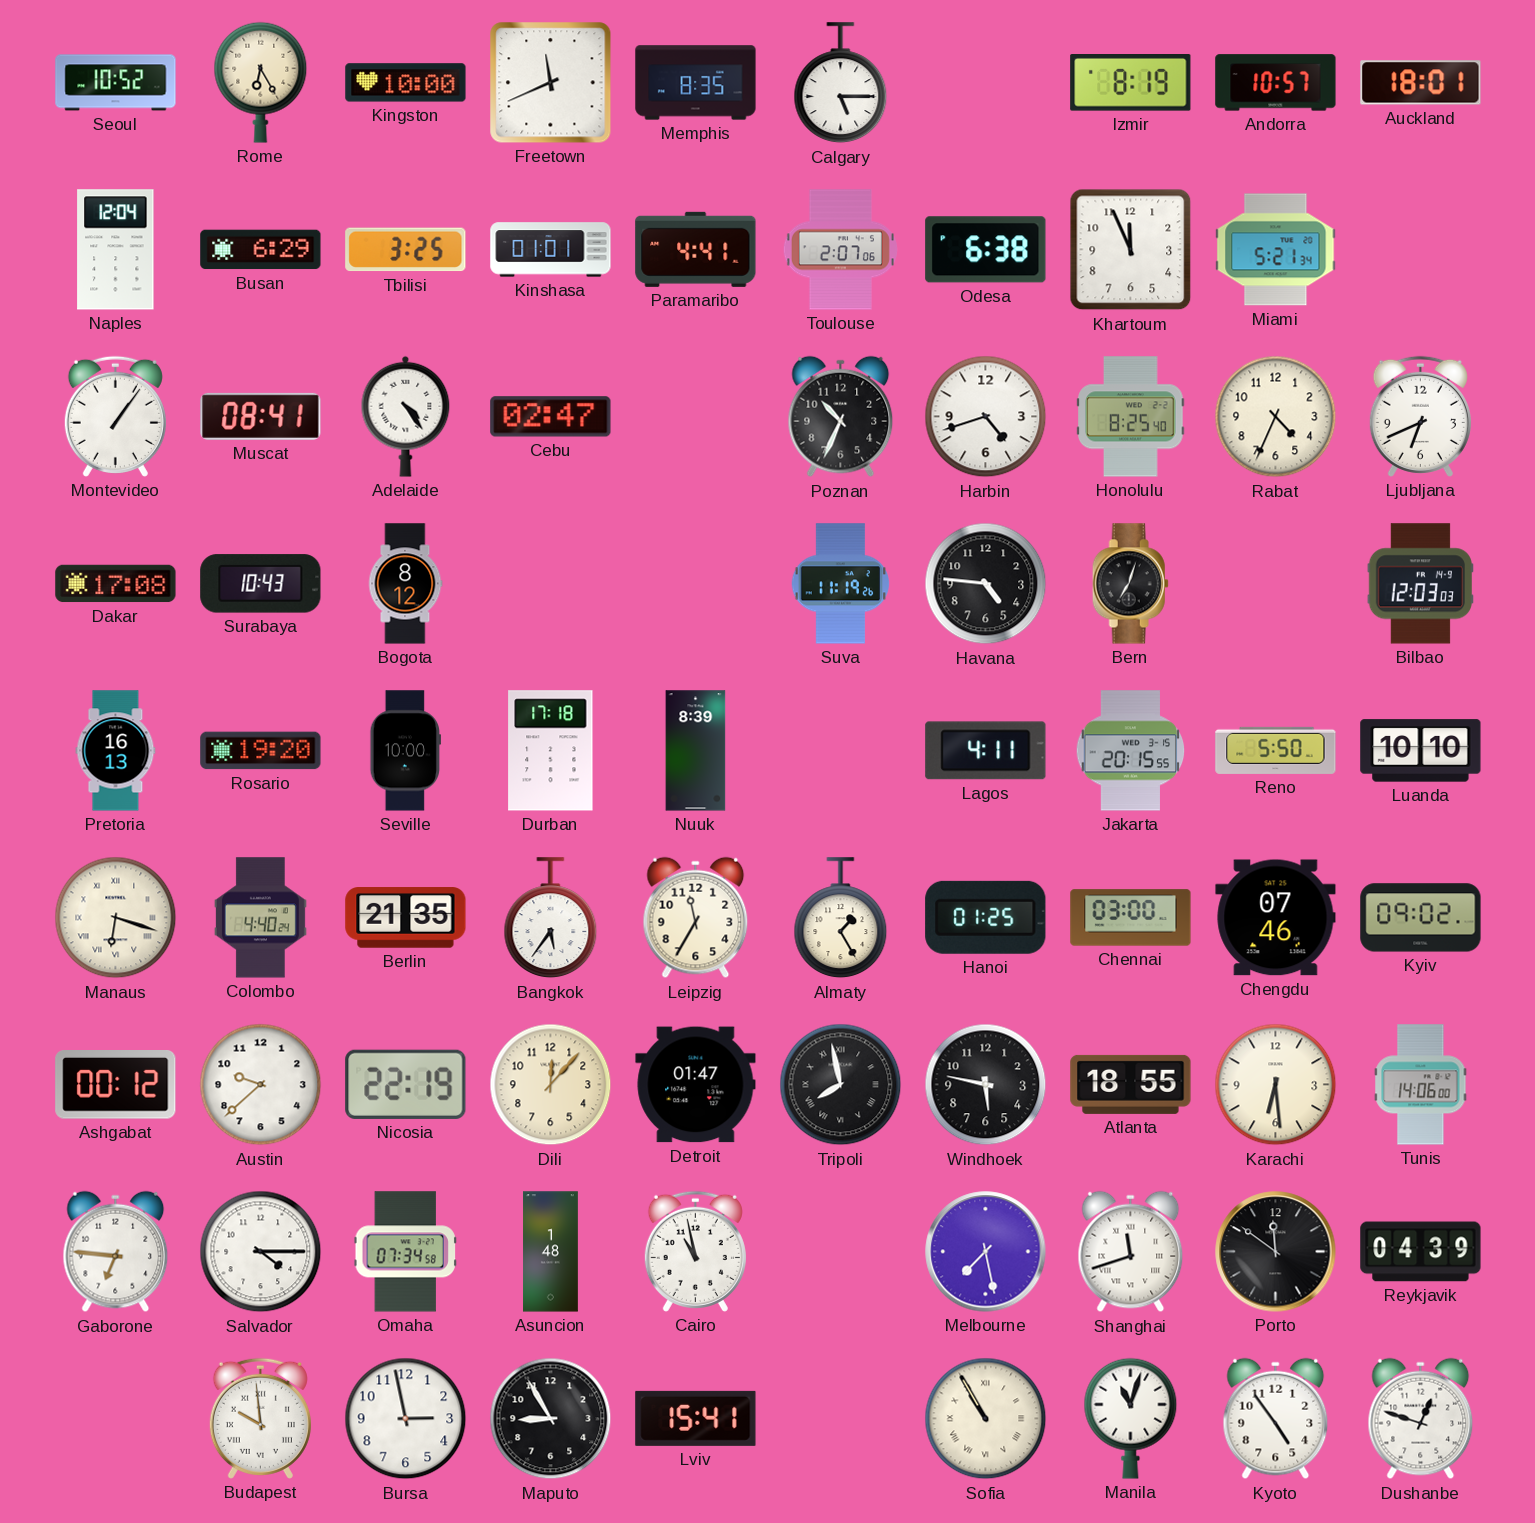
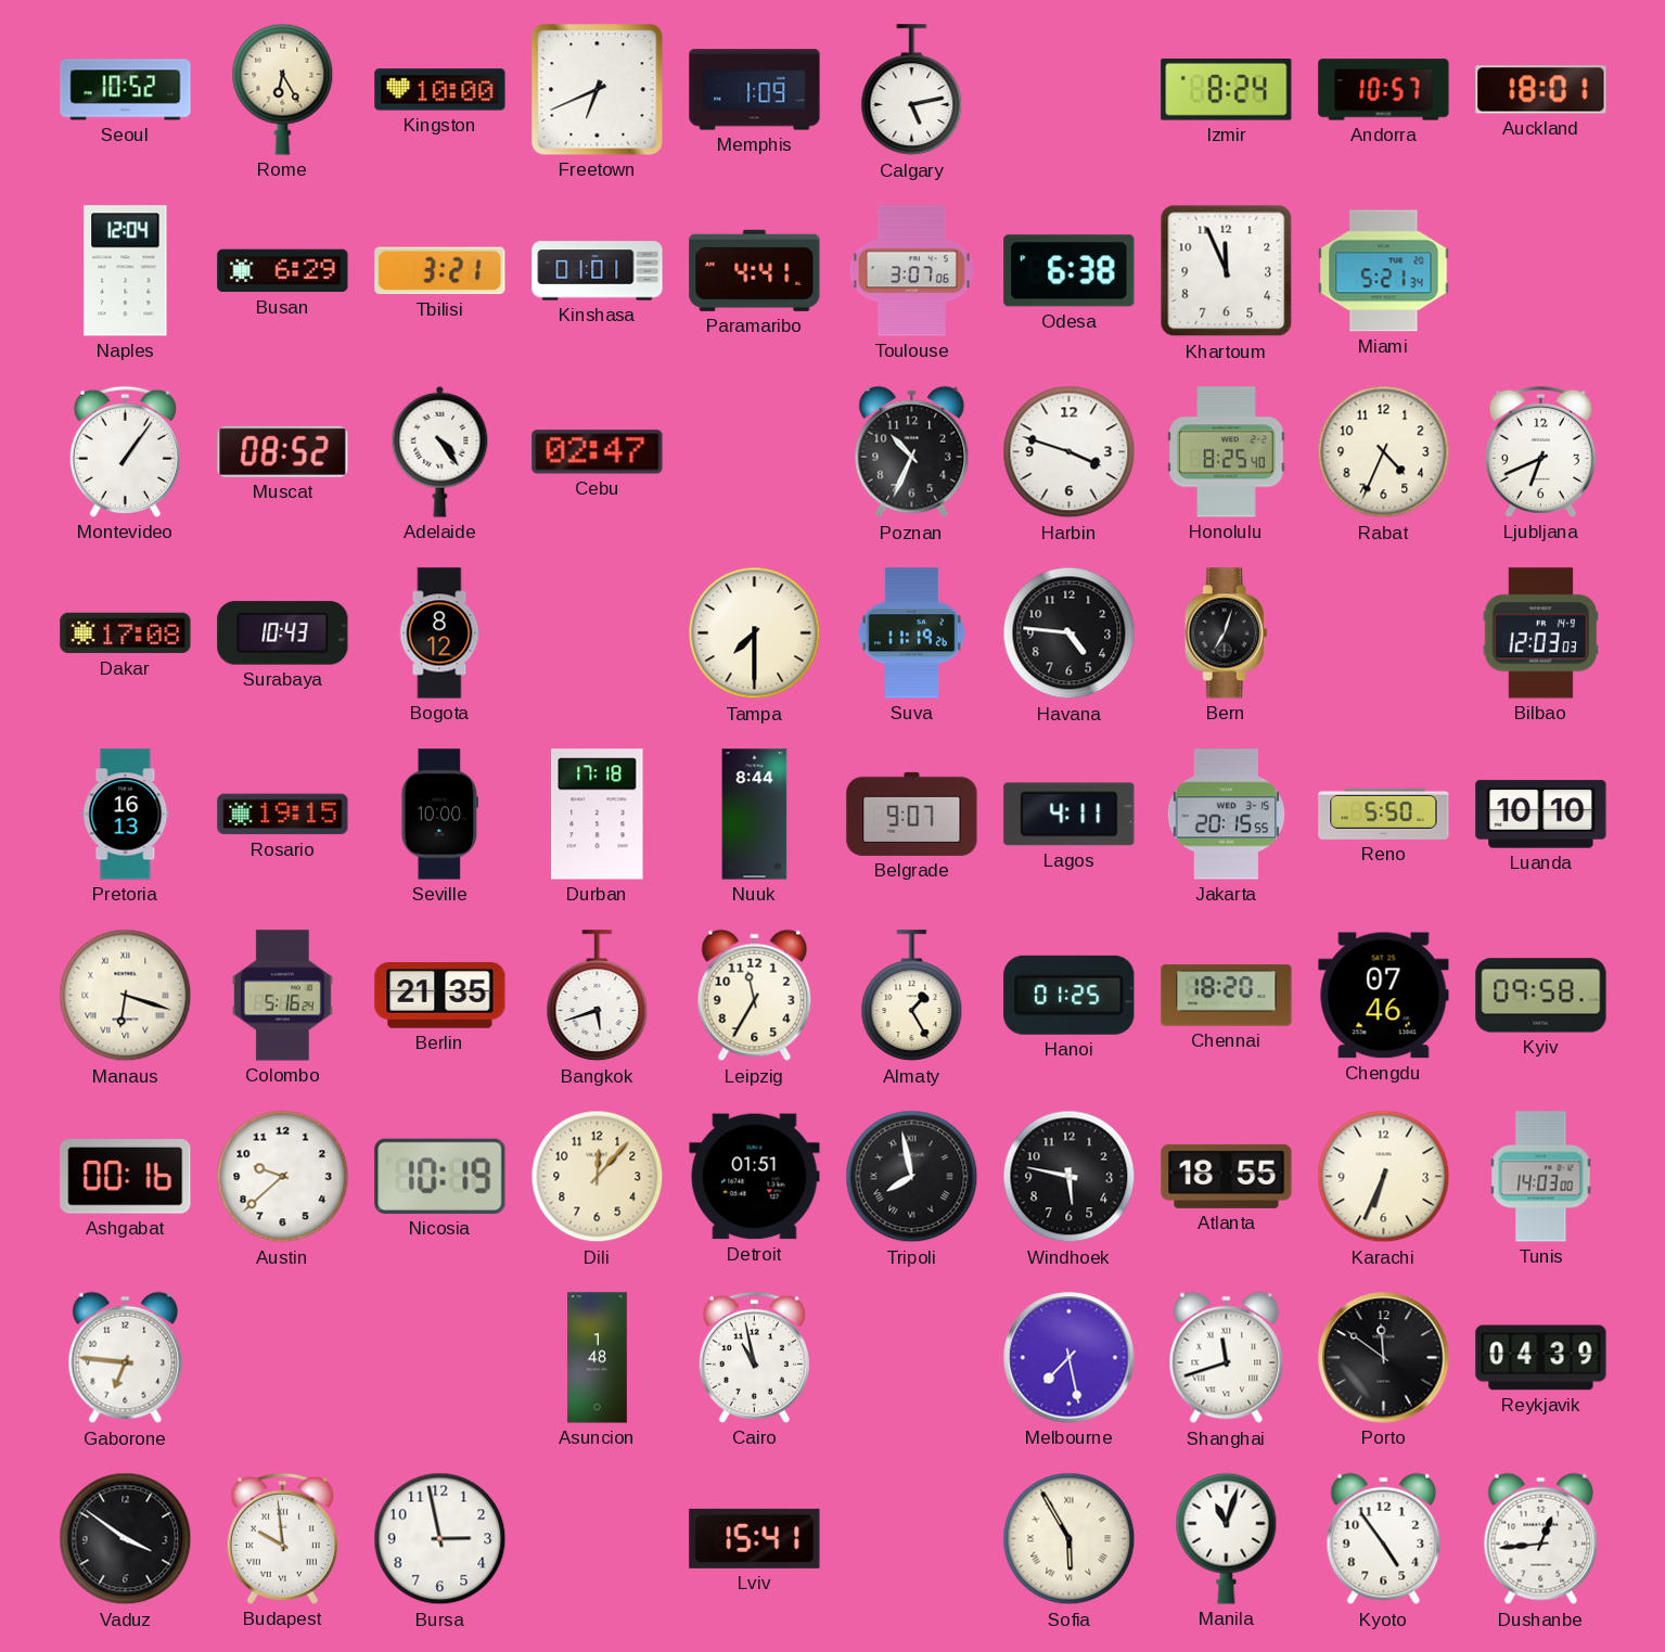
Freetown: 11:41 -> 6:41
Memphis: 8:35 -> 1:09
Calgary: 5:15 -> 5:13
Izmir: 8:19 -> 8:24
Tbilisi: 3:25 -> 3:21
Toulouse: 2:07 -> 3:07
Muscat: 08:41 -> 08:52
Harbin: 4:42 -> 3:48
Tampa: none -> 7:30
Rosario: 19:20 -> 19:15
Nuuk: 8:39 -> 8:44
Belgrade: none -> 9:07
Colombo: 4:40 -> 5:16
Bangkok: 5:36 -> 5:42
Chennai: 03:00 -> 18:20
Kyiv: 09:02 -> 09:58
Ashgabat: 00:12 -> 00:16
Nicosia: 22:19 -> 10:19
Detroit: 01:47 -> 01:51
Karachi: 6:29 -> 6:34
Tunis: 14:06 -> 14:03
Salvador: 4:15 -> none
Omaha: 07:34 -> none
Vaduz: none -> 3:51
Maputo: 8:55 -> none
Sofia: 10:55 -> 5:55
Dushanbe: 12:48 -> 12:44
